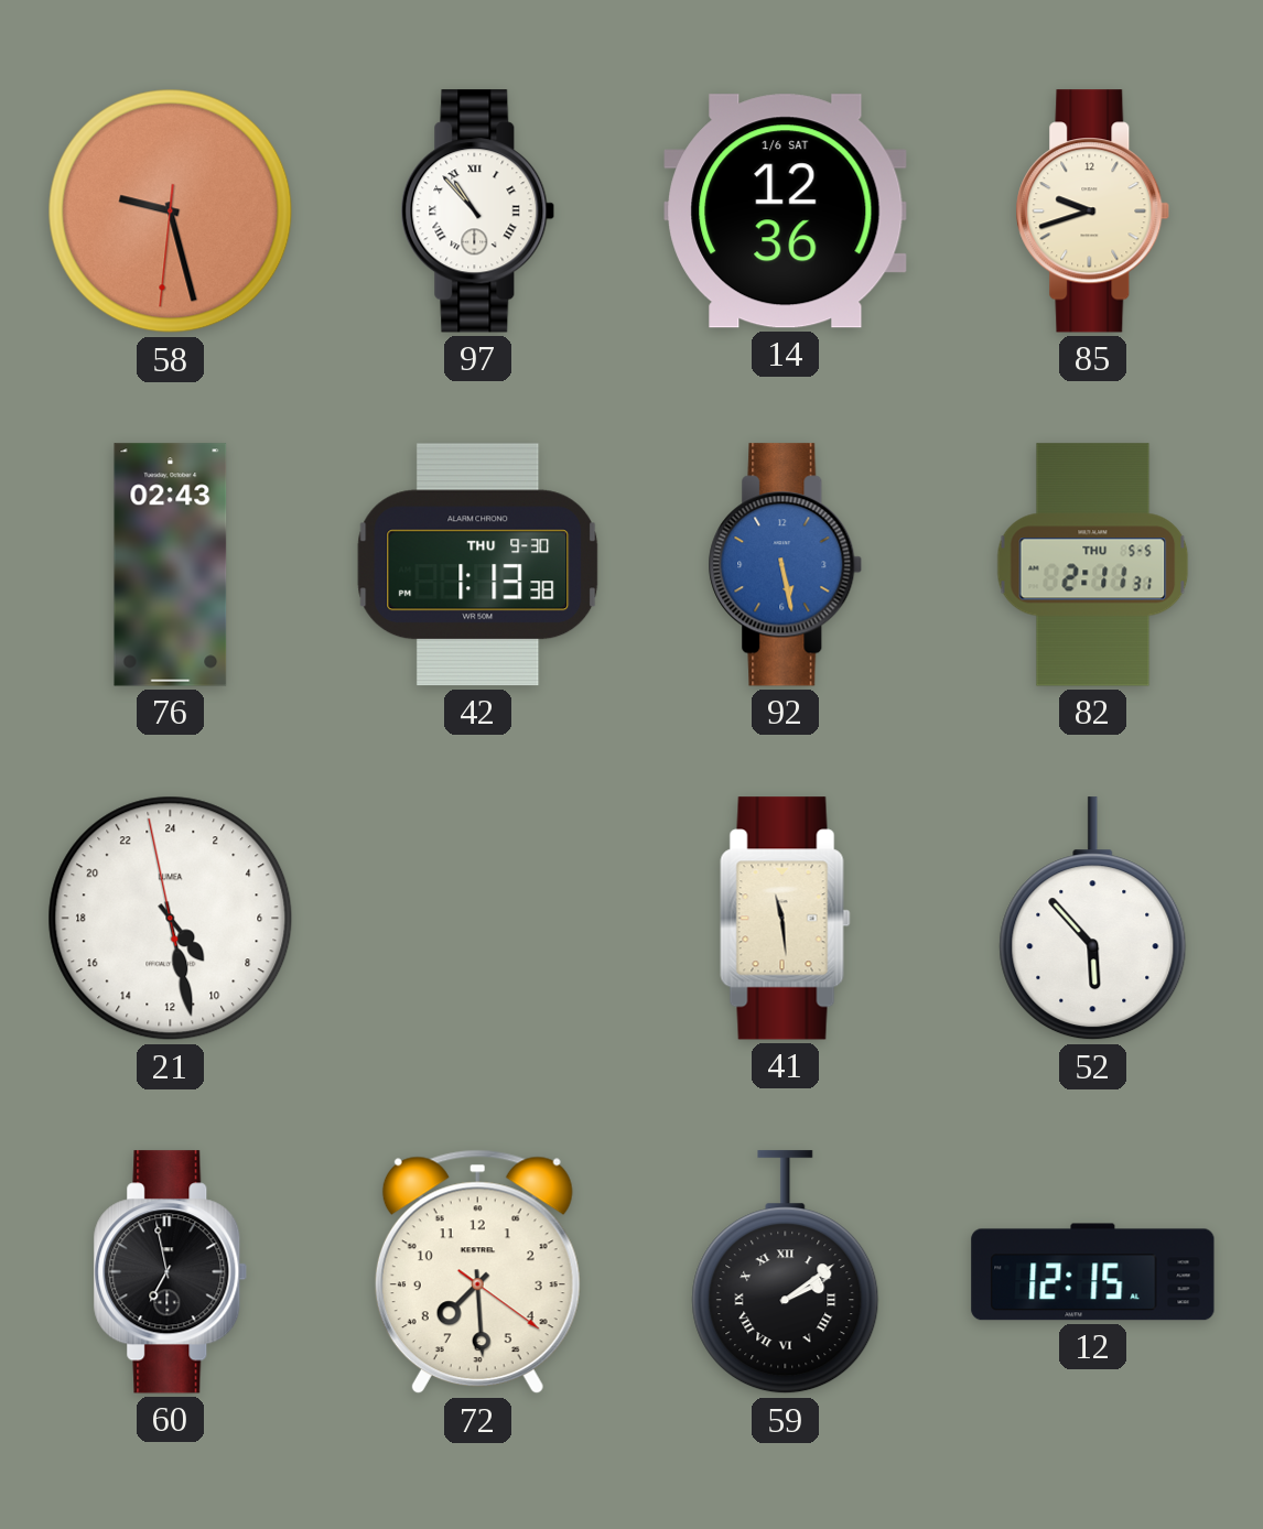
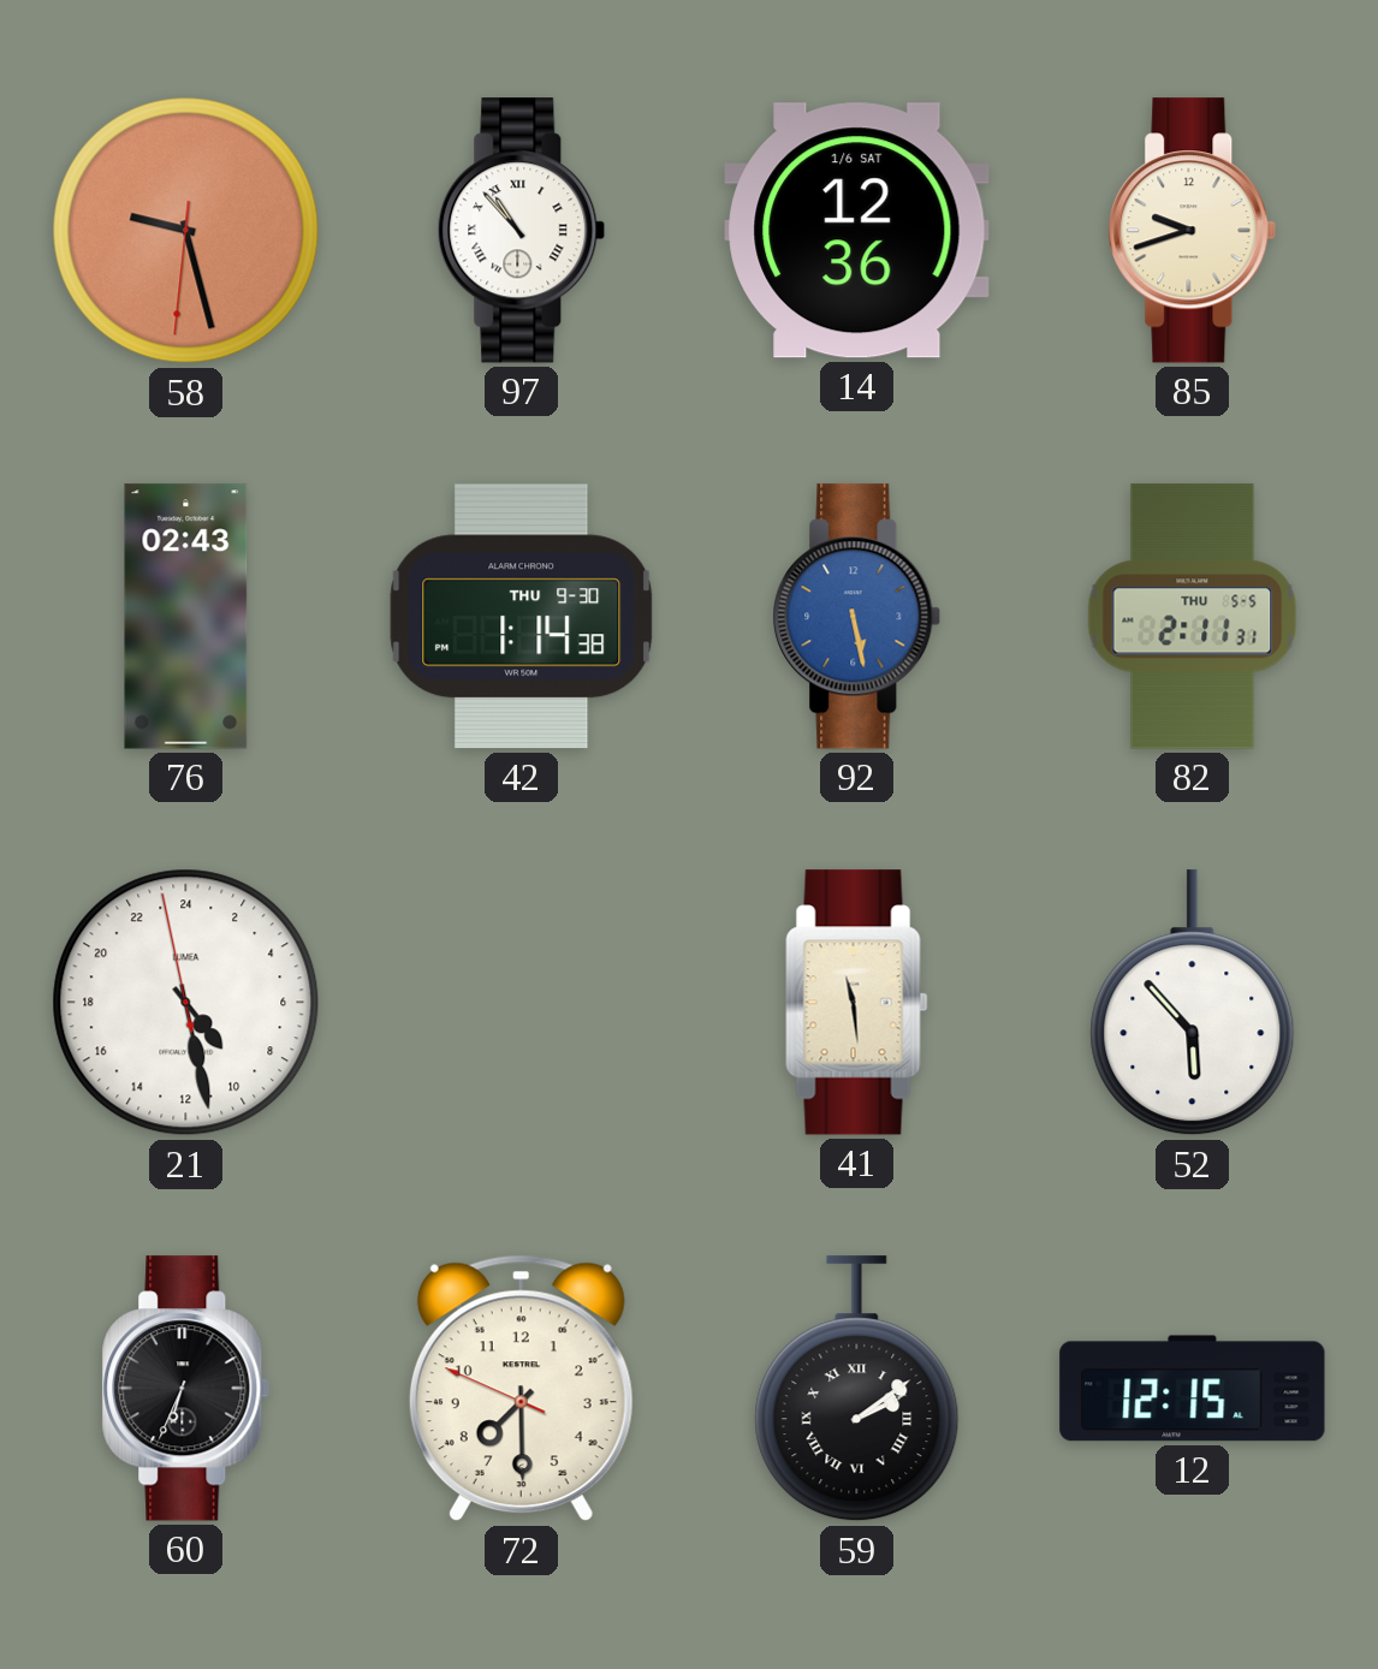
42: 1:13 -> 1:14
60: 6:58 -> 6:34
72: 7:29:21 -> 7:29:49
